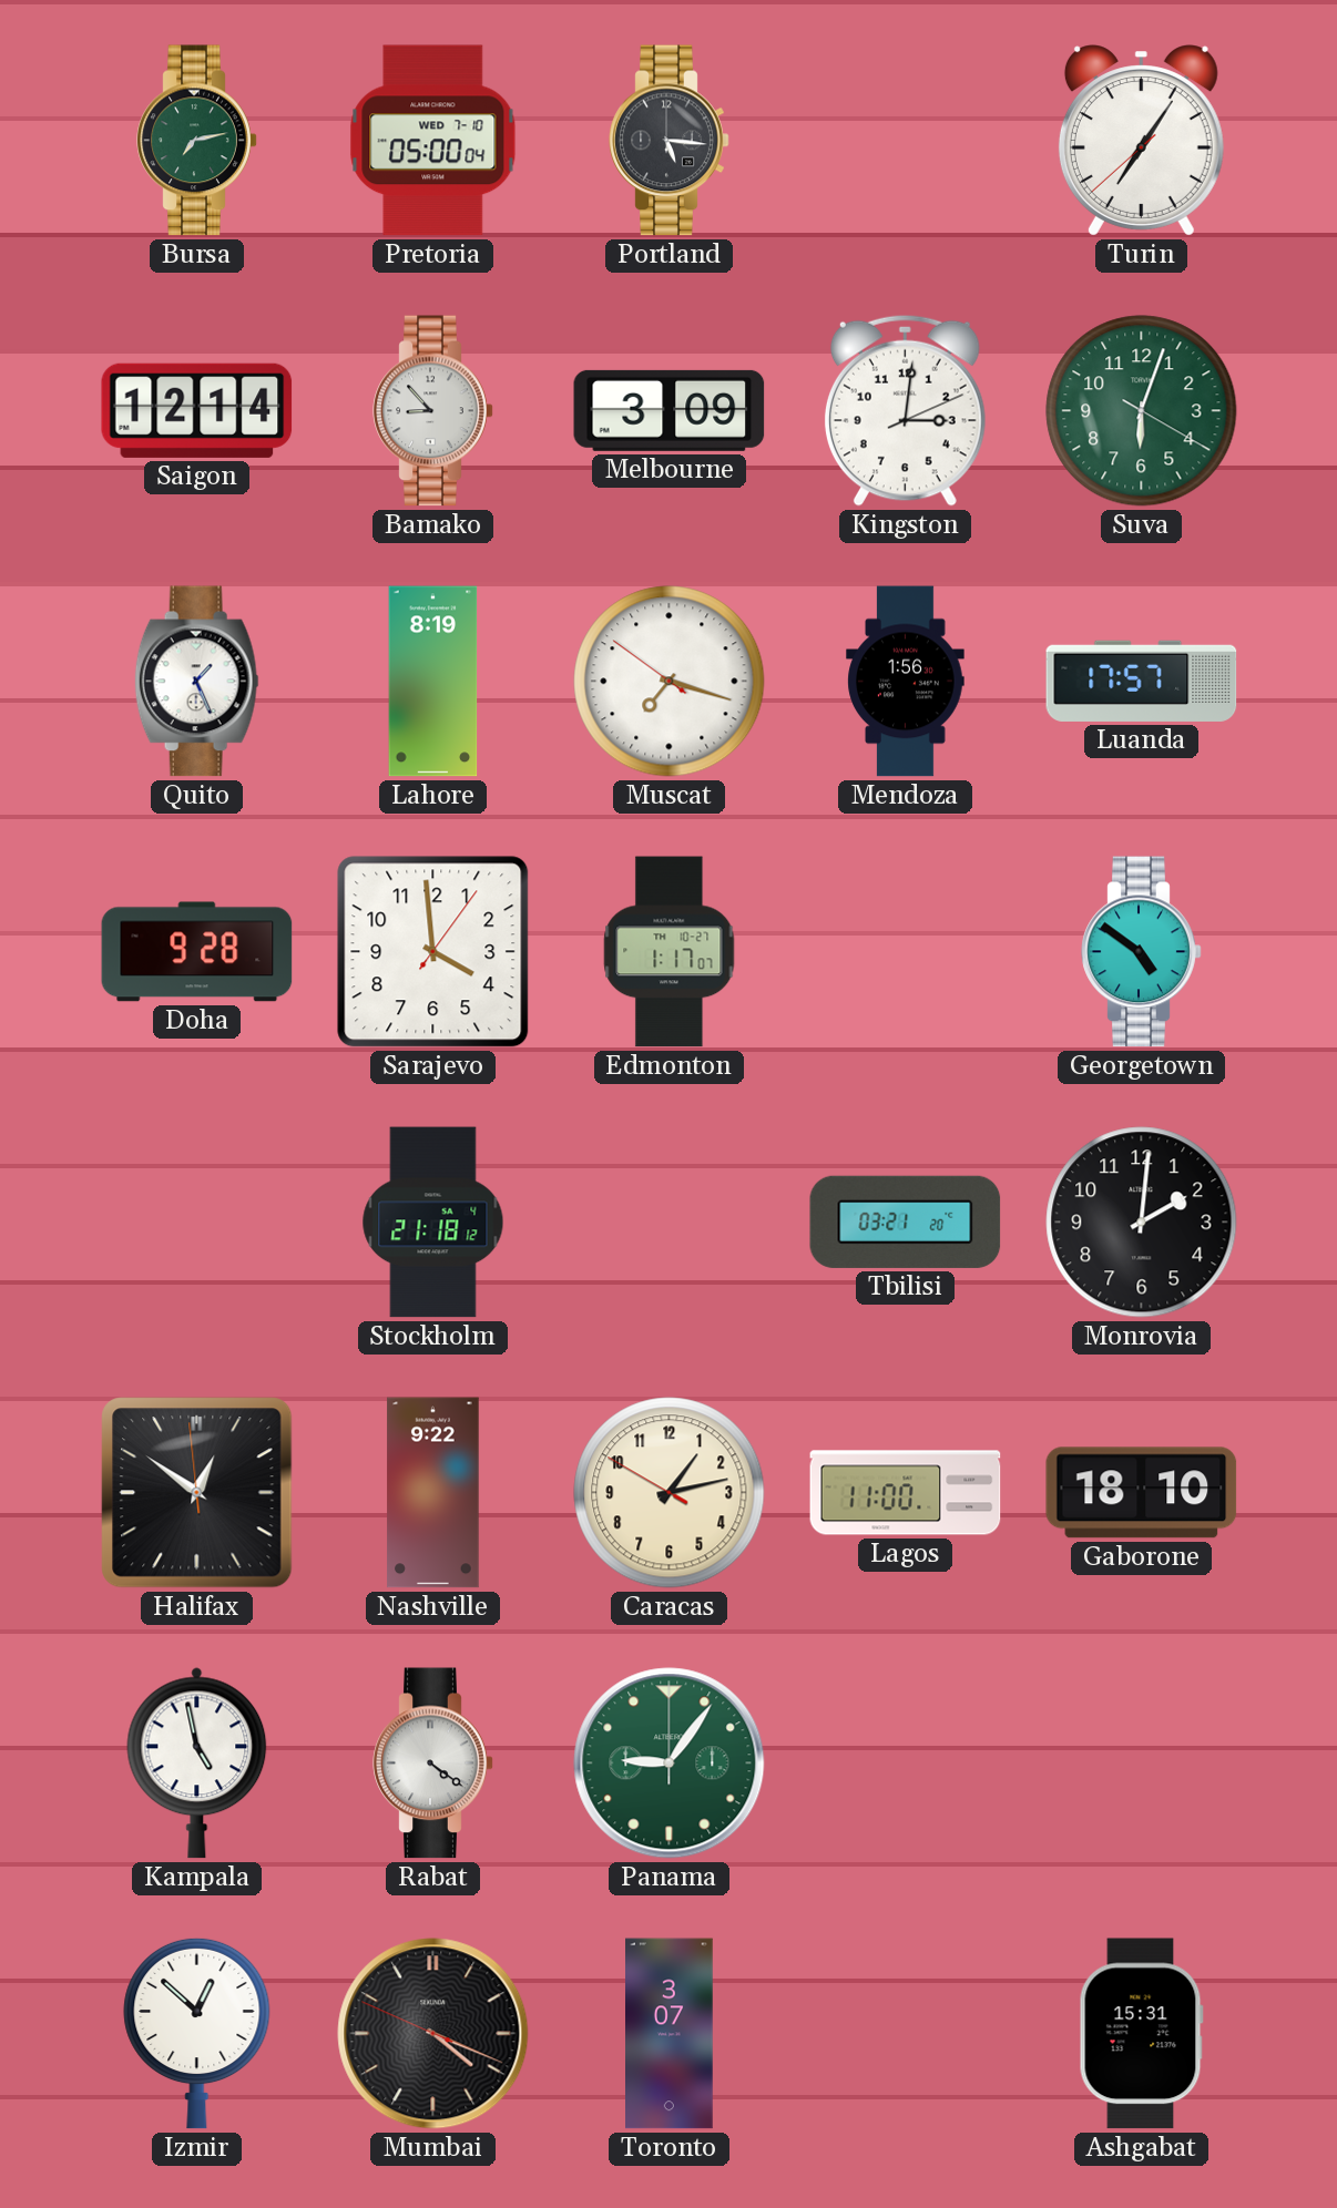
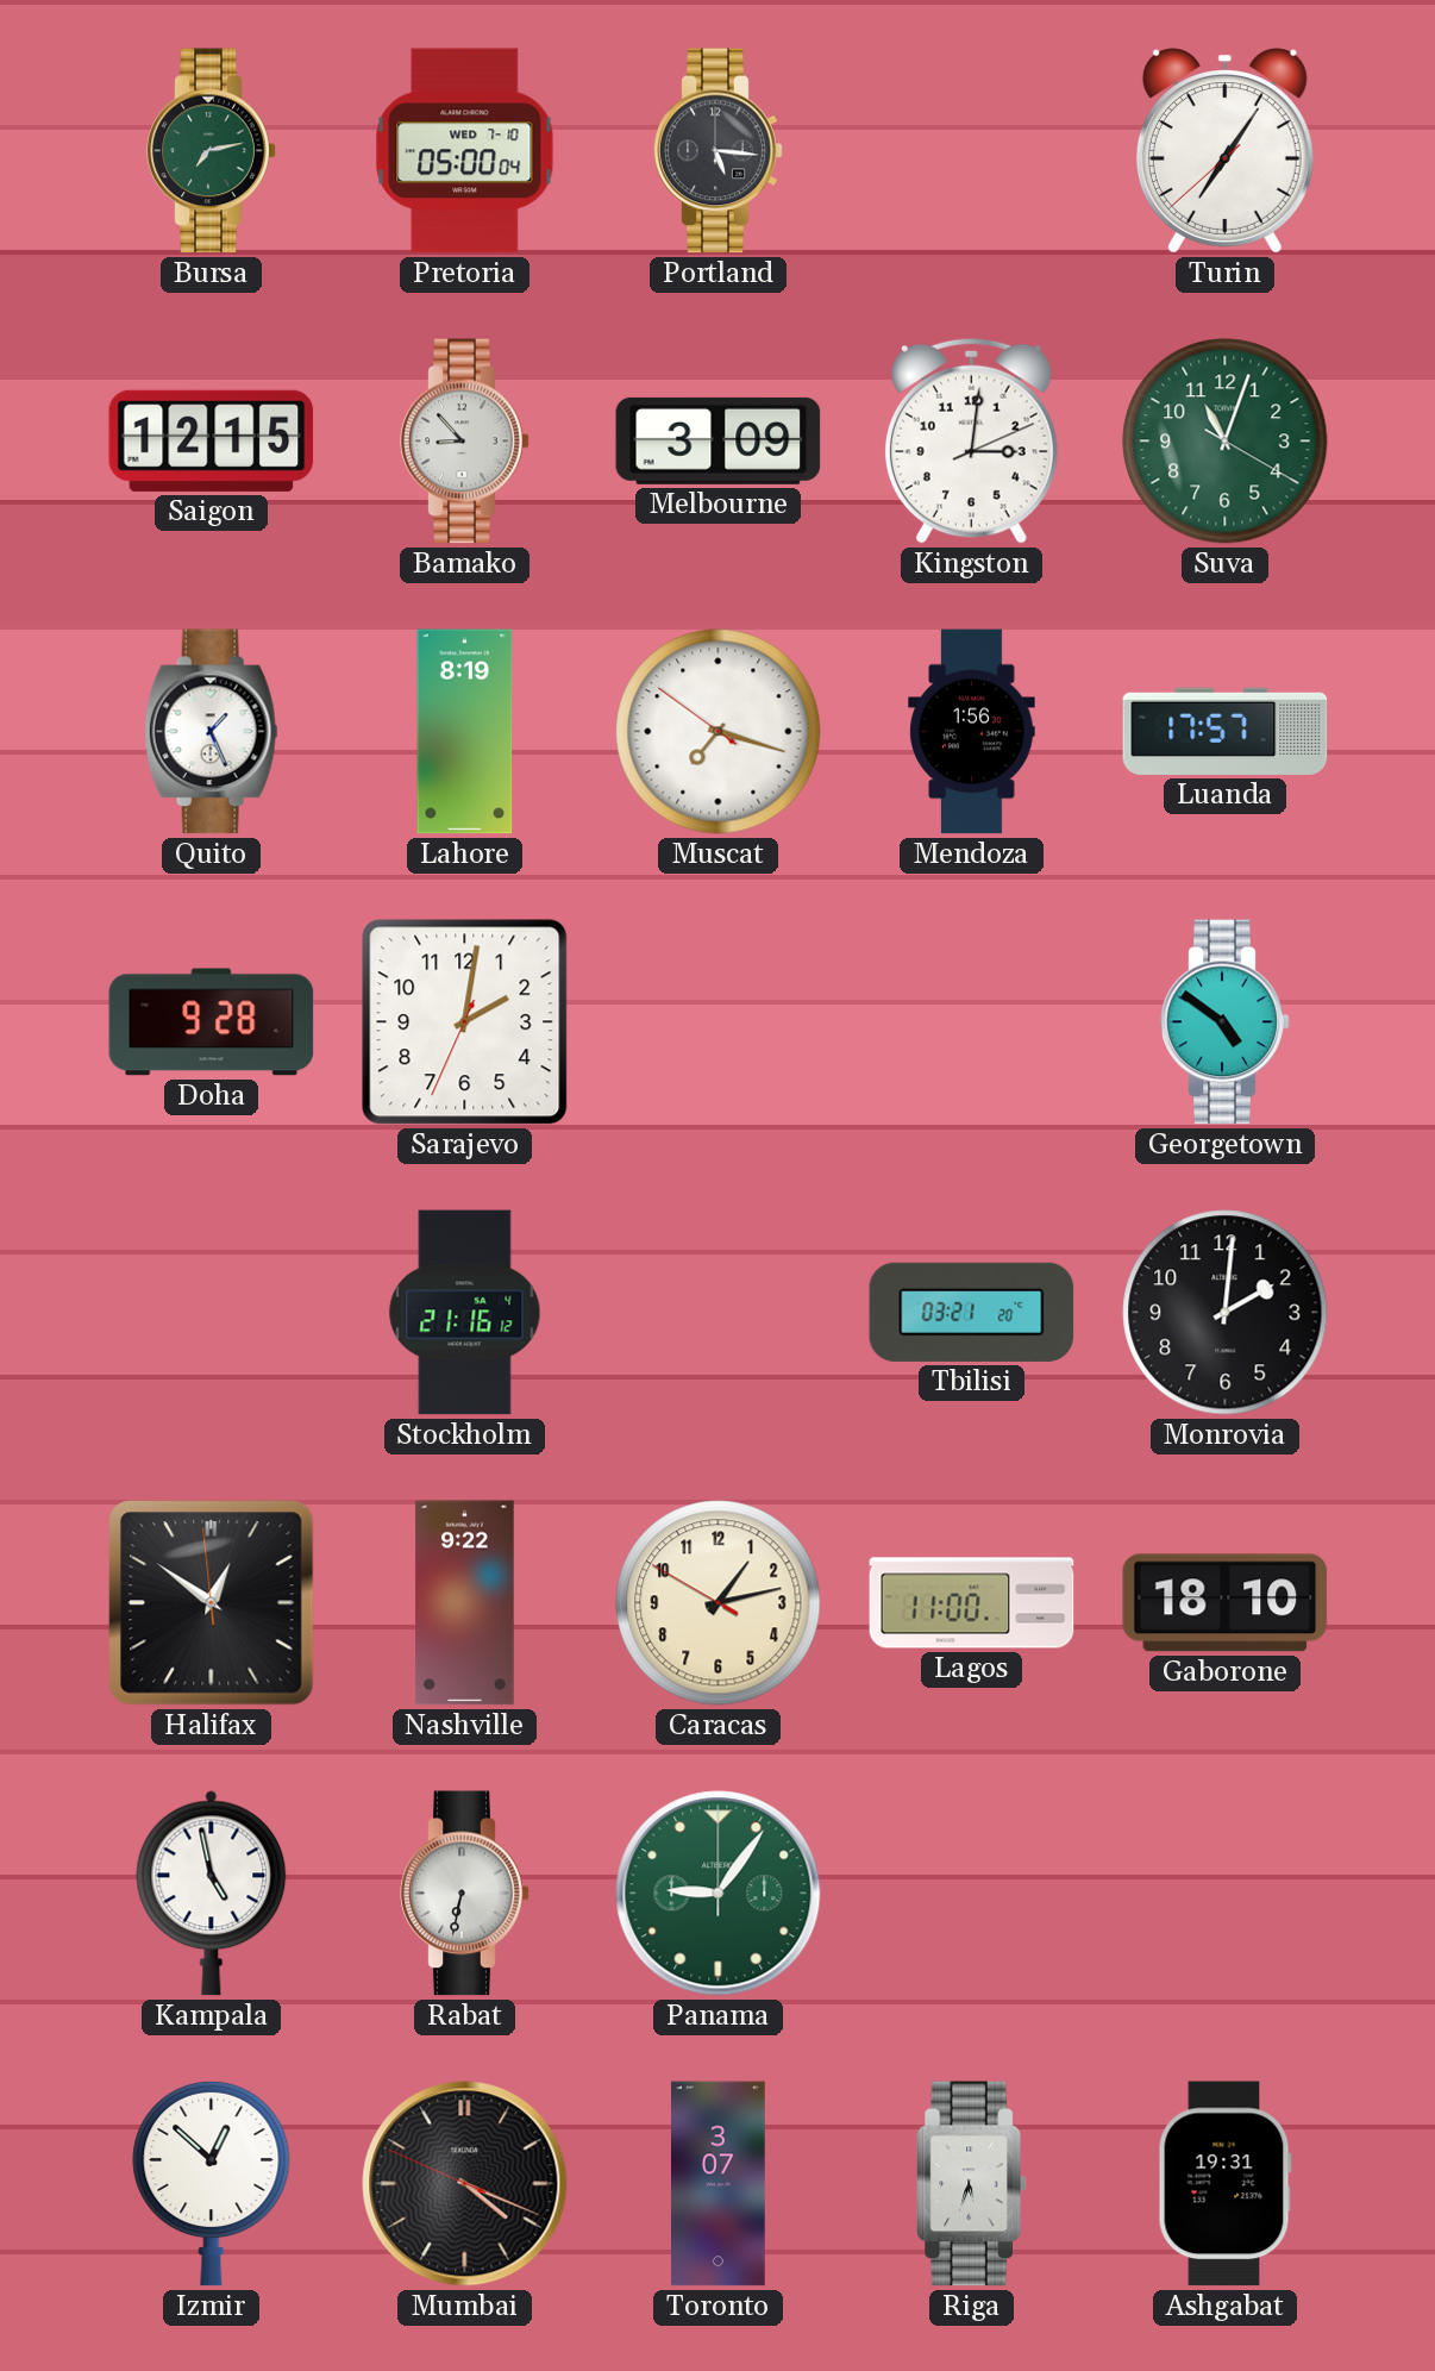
Saigon: 12:14 -> 12:15
Suva: 6:03 -> 11:03
Sarajevo: 3:59 -> 2:01
Edmonton: 1:17 -> none
Stockholm: 21:18 -> 21:16
Rabat: 4:21 -> 6:32
Riga: none -> 5:33
Ashgabat: 15:31 -> 19:31
